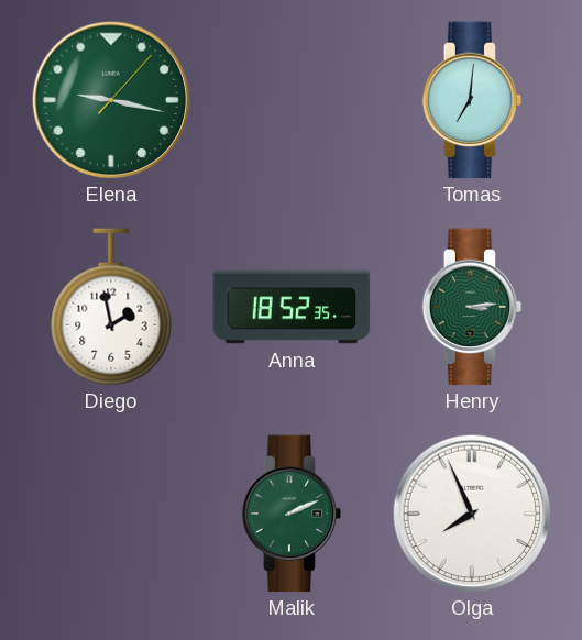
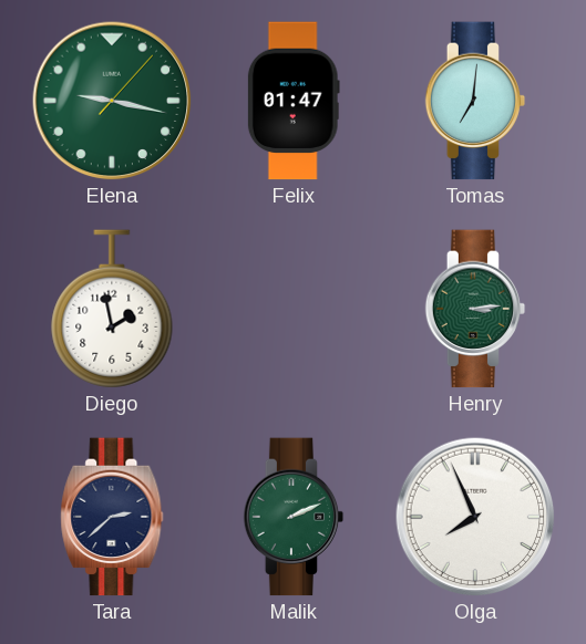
Felix: none -> 01:47
Anna: 18:52 -> none
Tara: none -> 2:38
